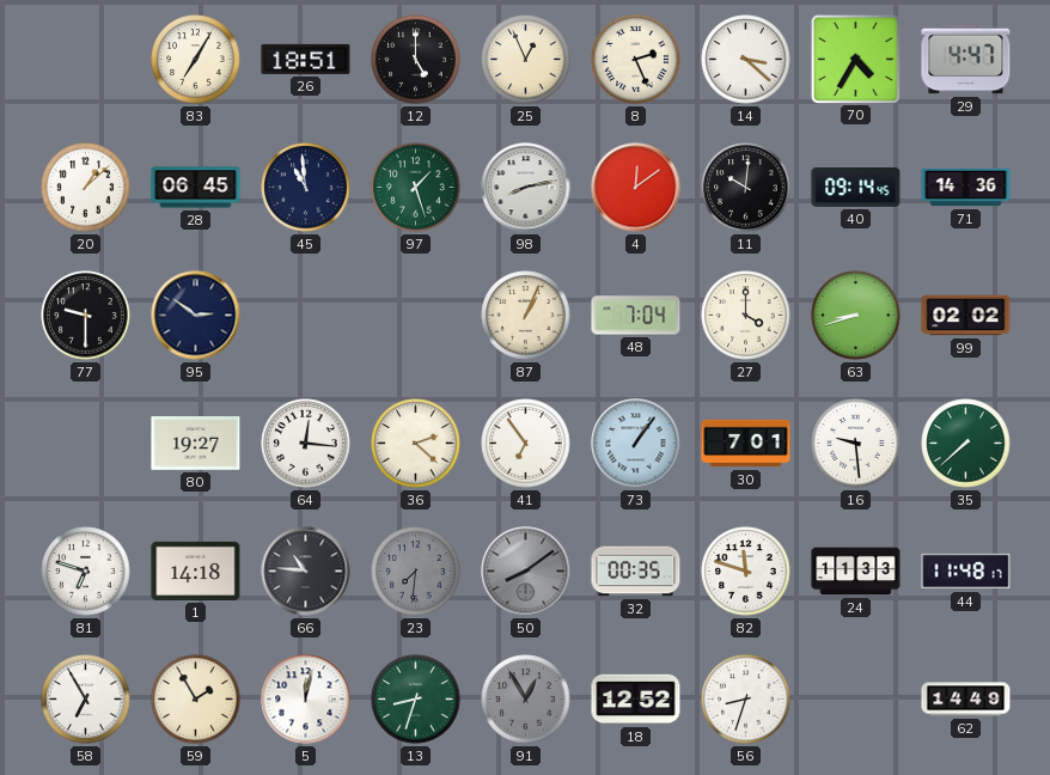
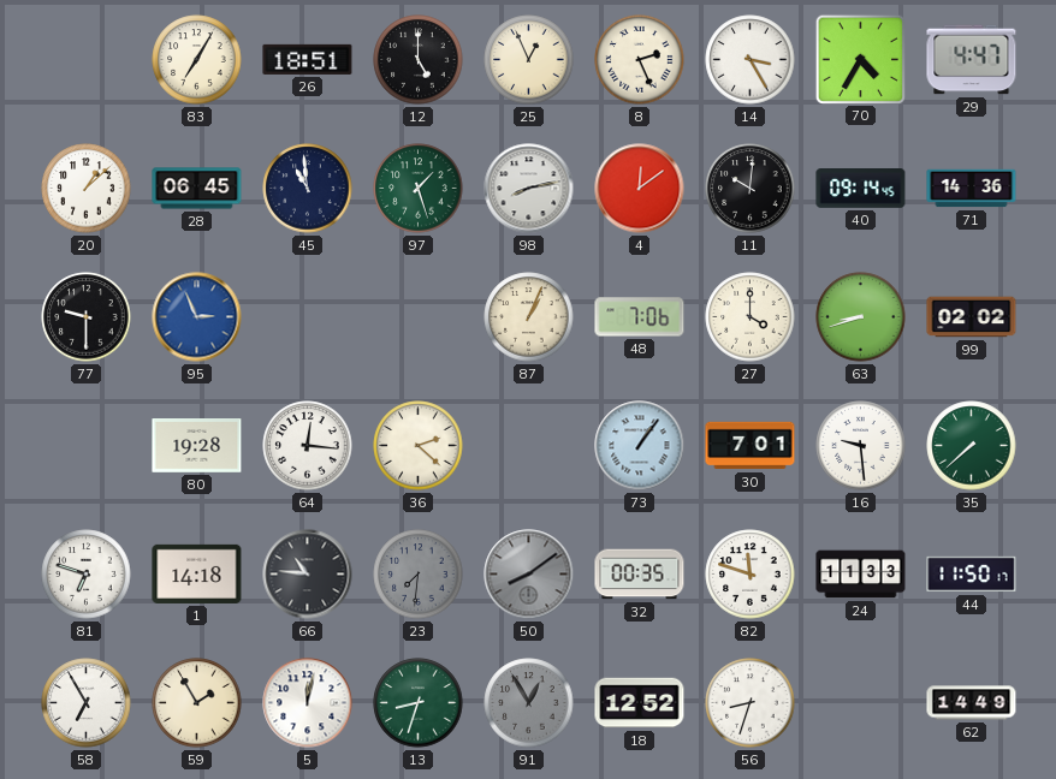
14: 3:22 -> 3:25
95: 2:51 -> 2:56
95 dial: navy -> blue
48: 7:04 -> 7:06
80: 19:27 -> 19:28
41: 6:54 -> none
44: 11:48 -> 11:50
